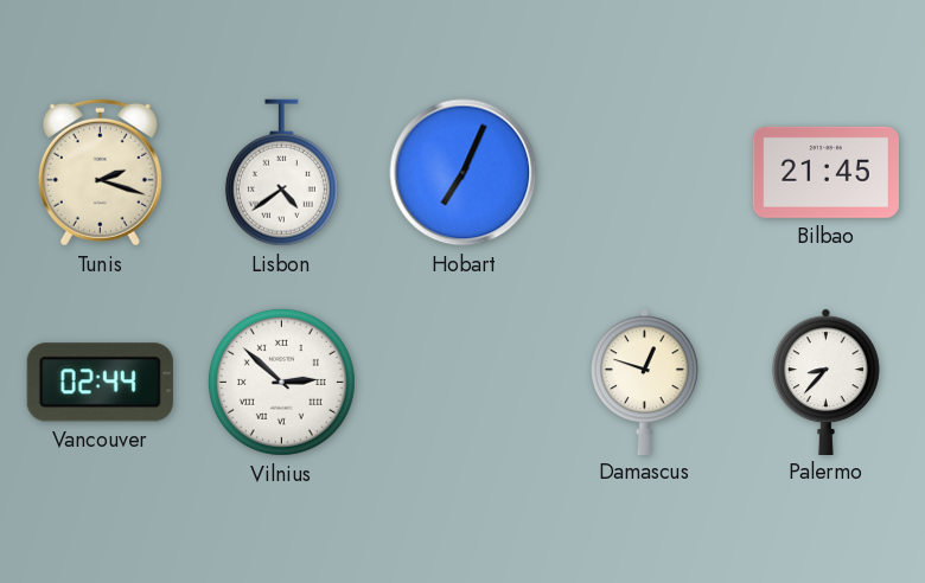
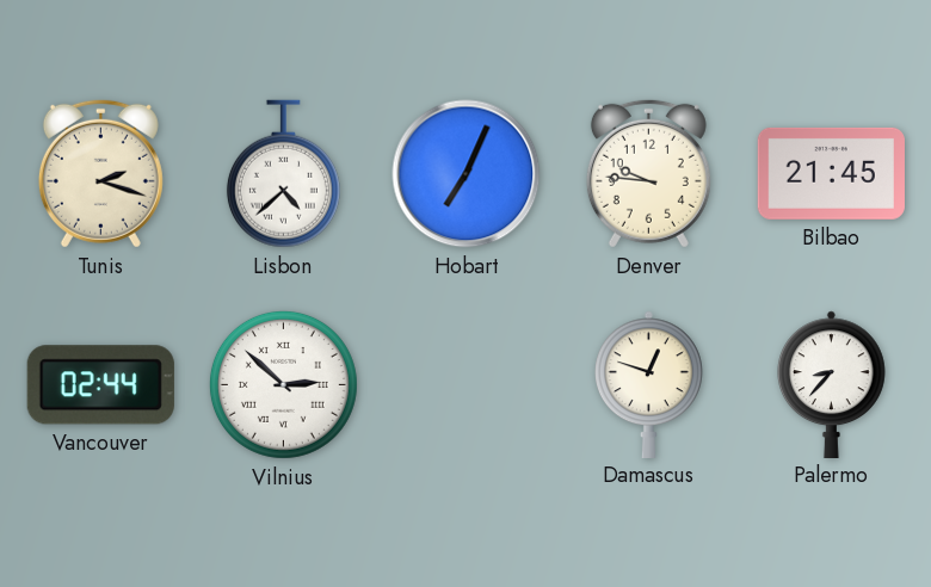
Lisbon: 4:39 -> 4:38
Denver: none -> 9:46
